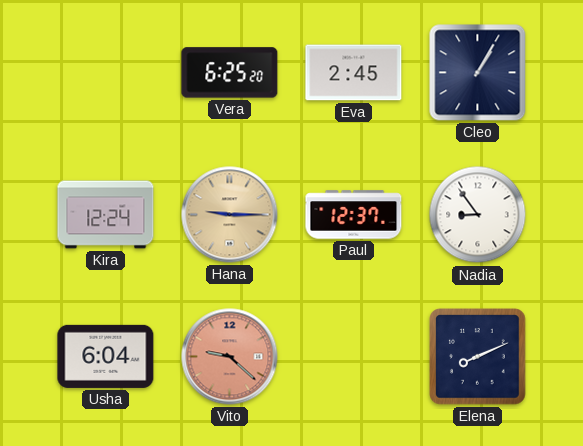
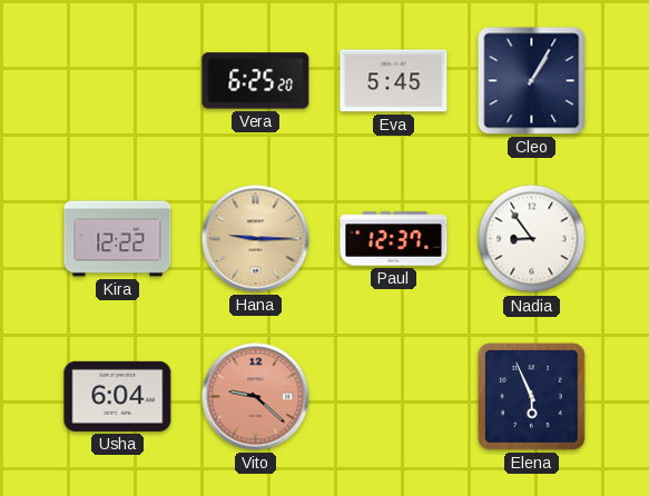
Eva: 2:45 -> 5:45
Kira: 12:24 -> 12:22
Elena: 8:11 -> 5:56
